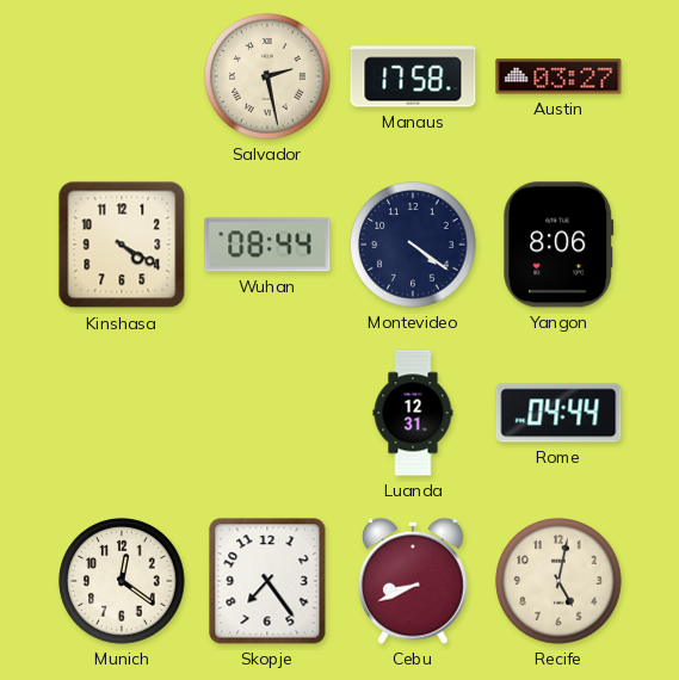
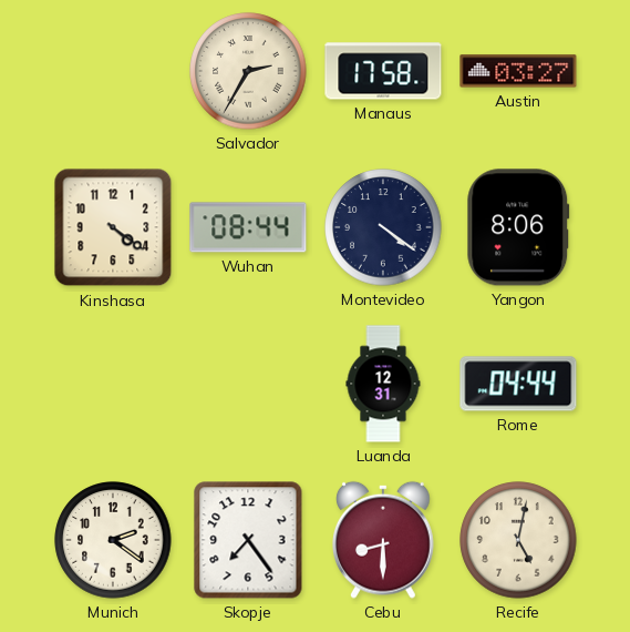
Salvador: 2:28 -> 2:35
Kinshasa: 4:20 -> 4:21
Munich: 12:21 -> 2:21
Cebu: 8:41 -> 8:30
